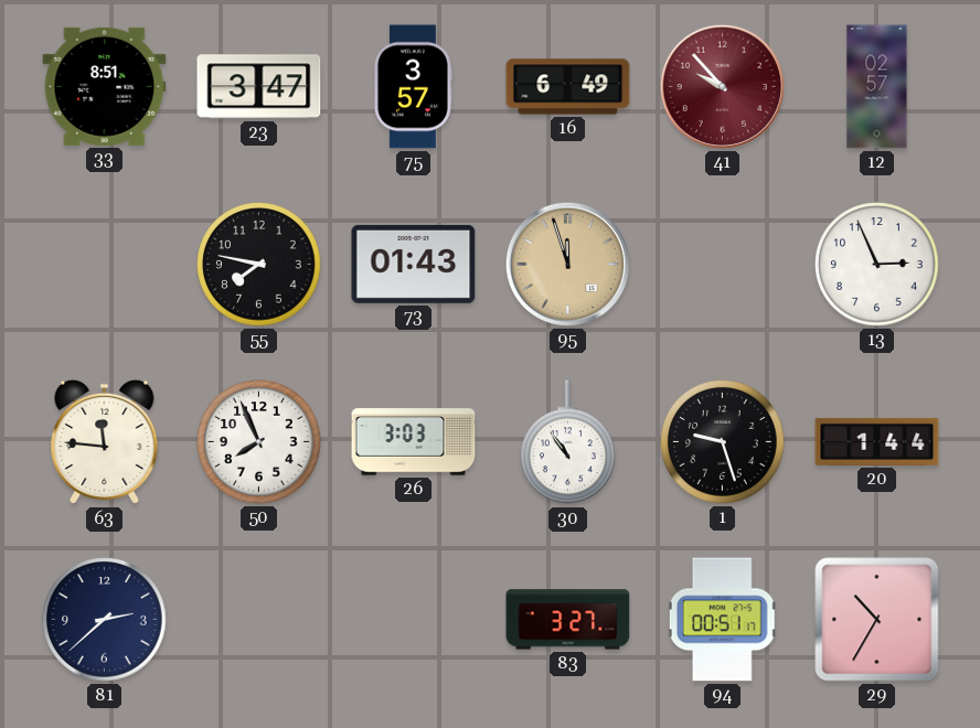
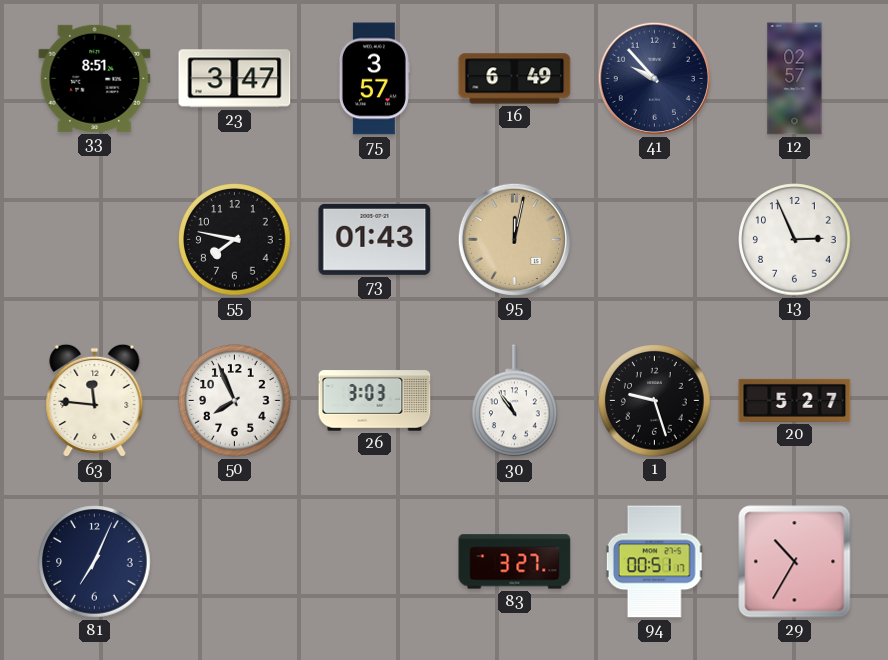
41 dial: burgundy -> navy
95: 11:57 -> 12:02
20: 1:44 -> 5:27
81: 2:38 -> 7:04
